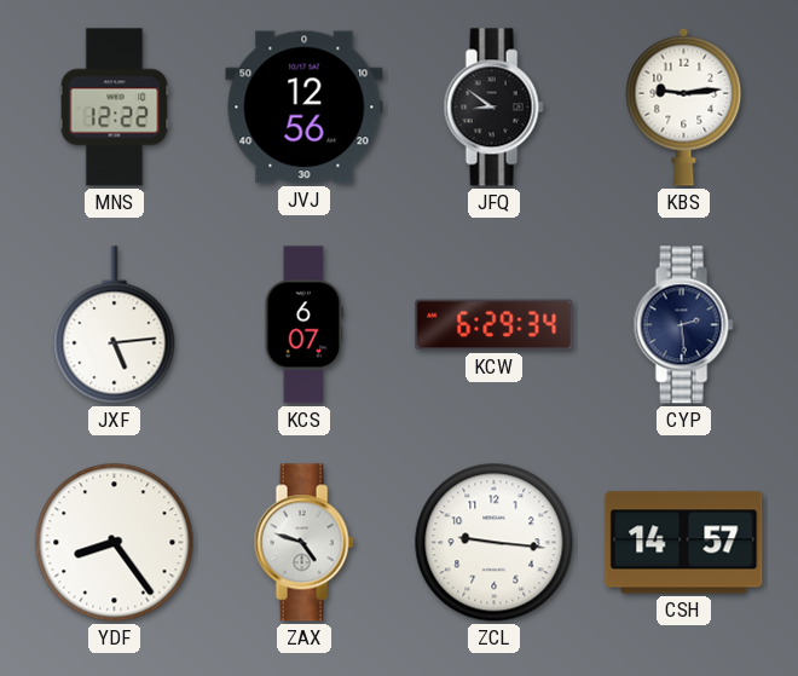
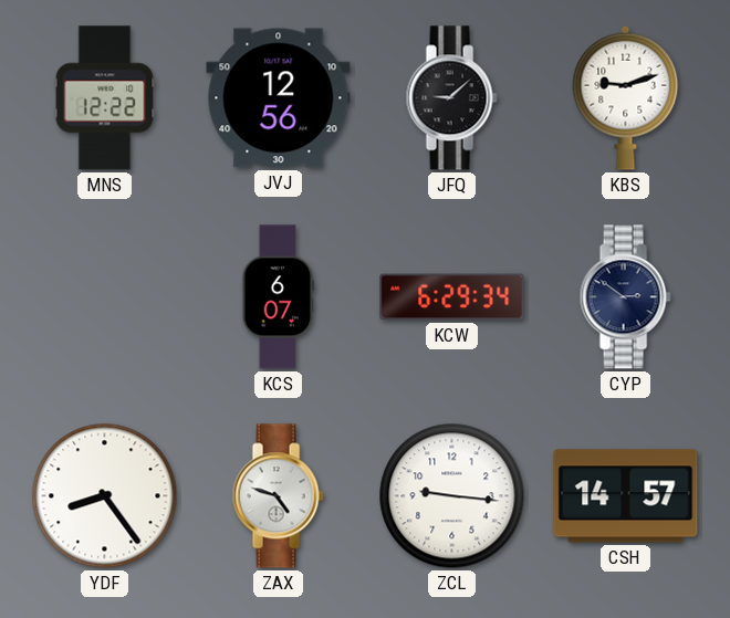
JFQ: 8:51 -> 9:08
KBS: 9:14 -> 9:12
JXF: 5:14 -> none
CYP: 2:29 -> 2:51
